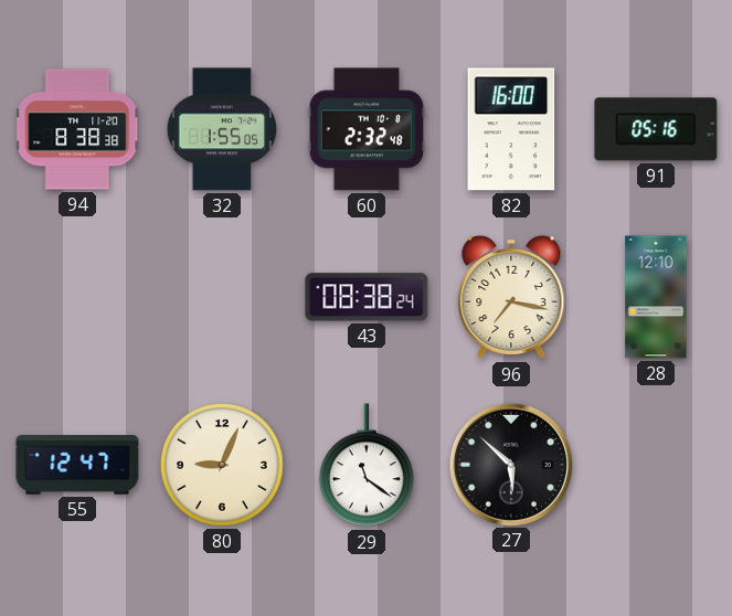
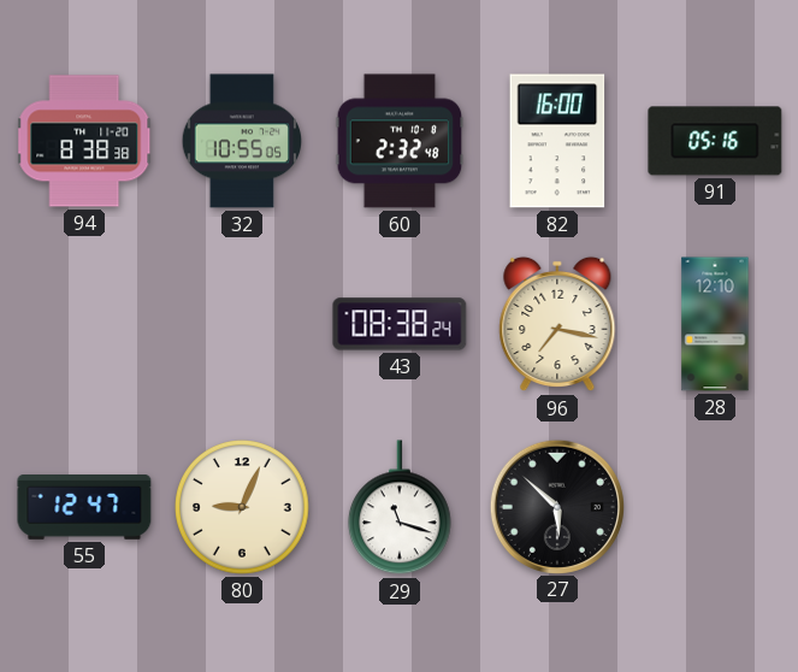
32: 1:55 -> 10:55
29: 11:21 -> 11:18
